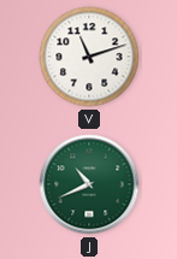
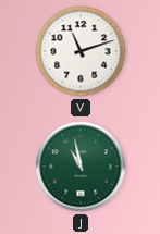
J: 10:41 -> 10:58
